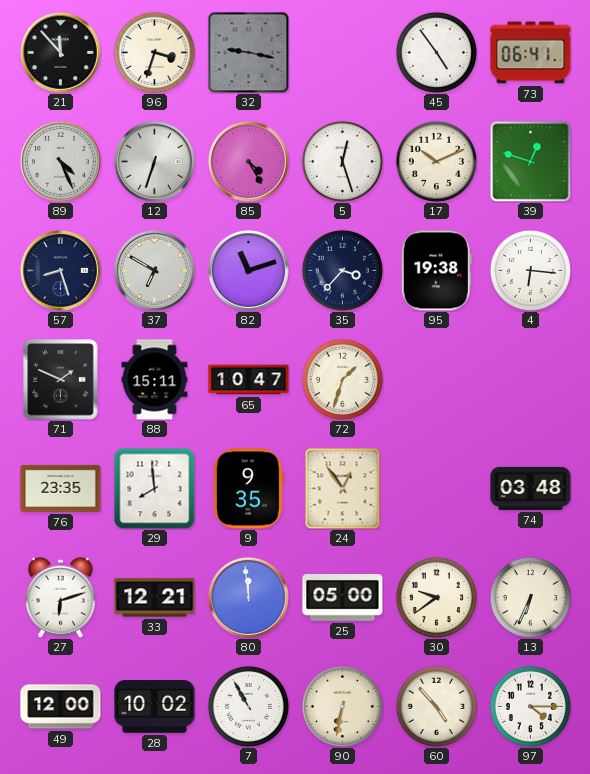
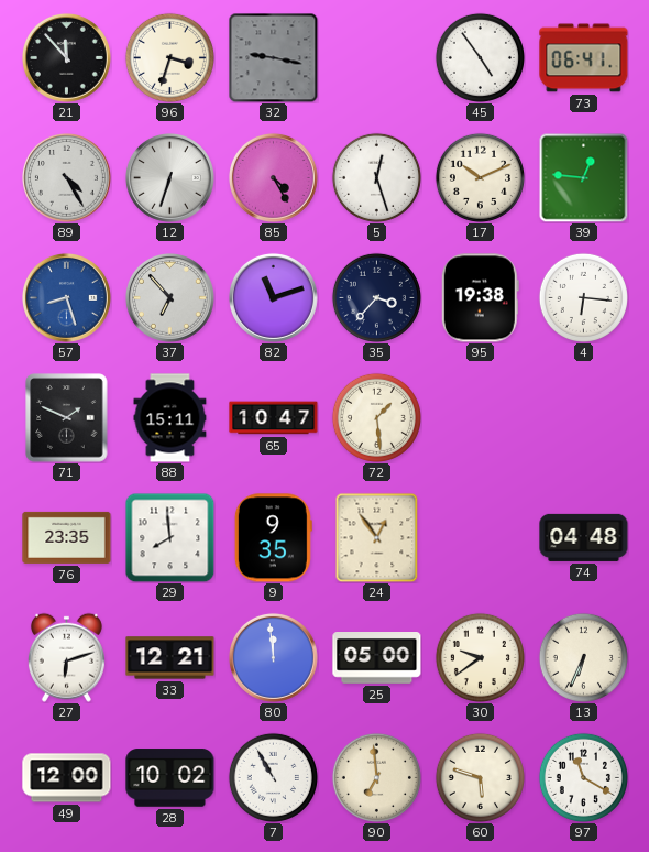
89: 4:26 -> 4:25
39: 12:48 -> 12:46
57 dial: navy -> blue
37: 6:50 -> 6:53
72: 1:33 -> 1:29
74: 03:48 -> 04:48
90: 6:32 -> 6:59
60: 4:53 -> 5:48
97: 4:15 -> 11:20
